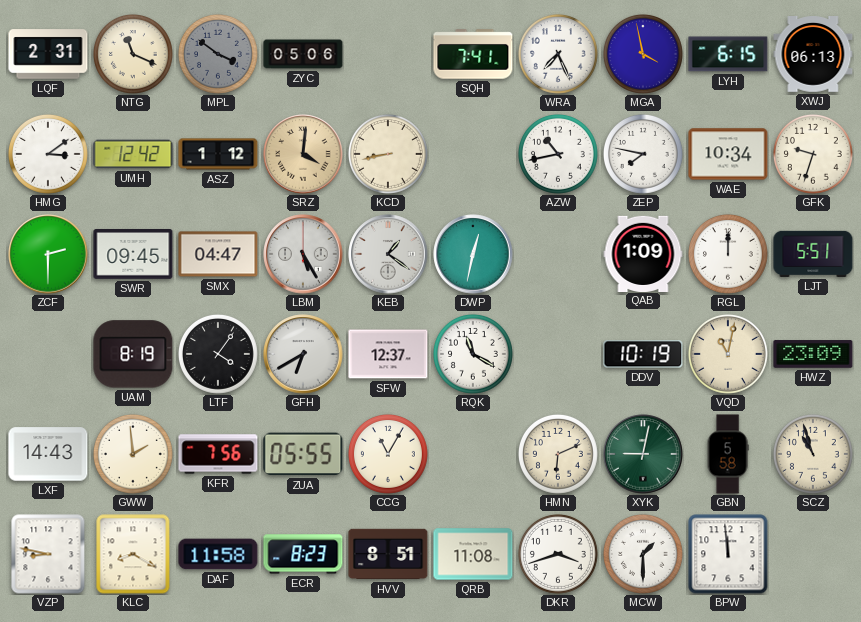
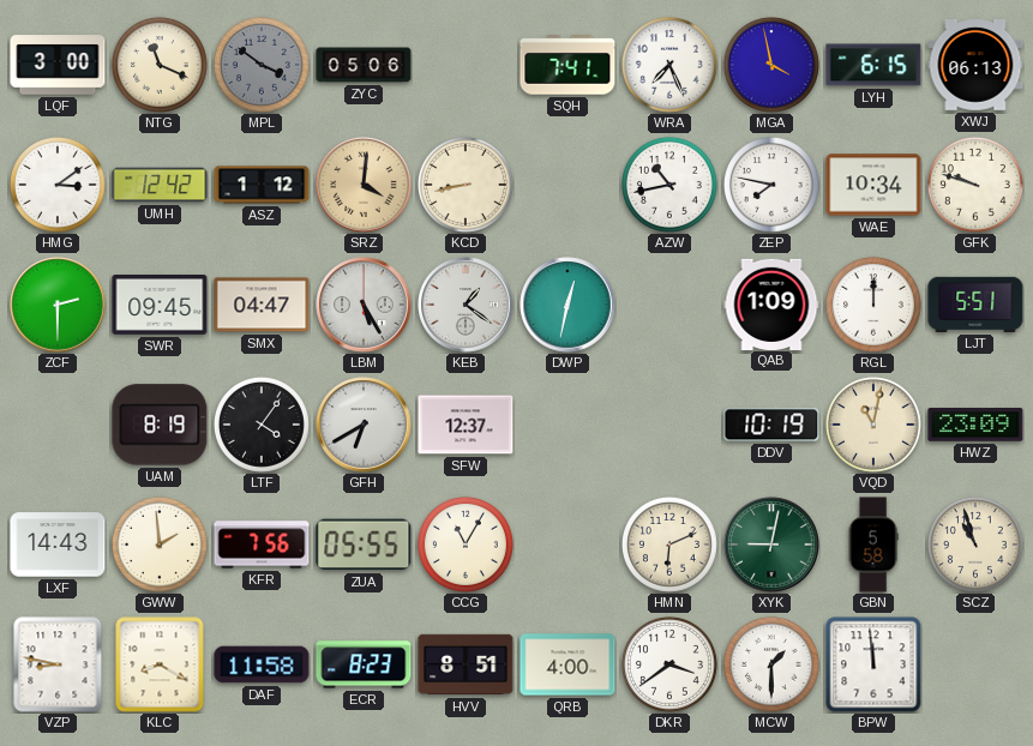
LQF: 2:31 -> 3:00
GFK: 9:33 -> 9:48
RQK: 11:20 -> none
QRB: 11:08 -> 4:00
DKR: 3:42 -> 3:39
